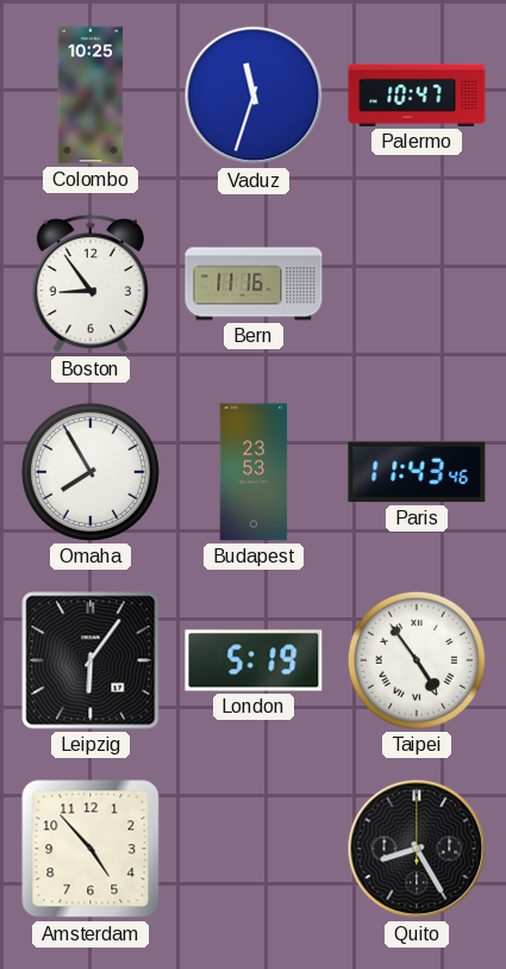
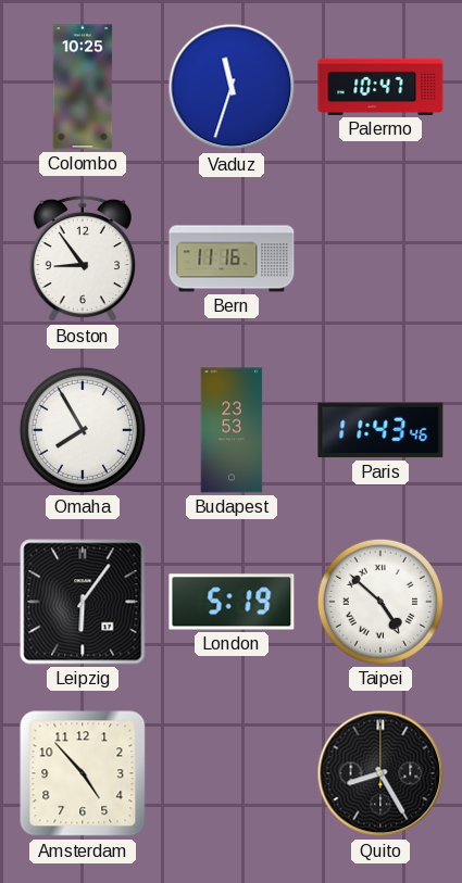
Taipei: 4:54 -> 4:52
